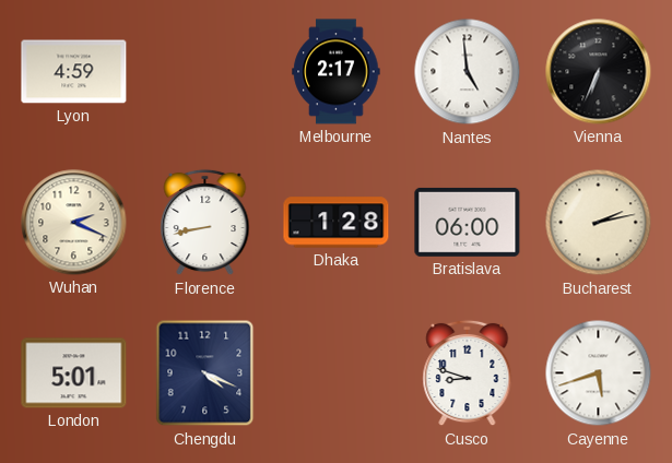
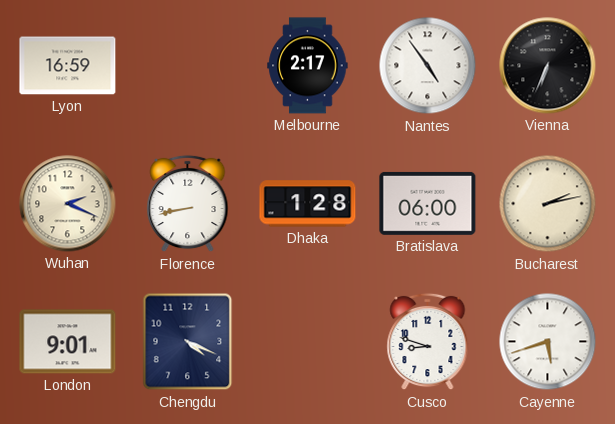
Lyon: 4:59 -> 16:59
Nantes: 4:59 -> 4:54
London: 5:01 -> 9:01
